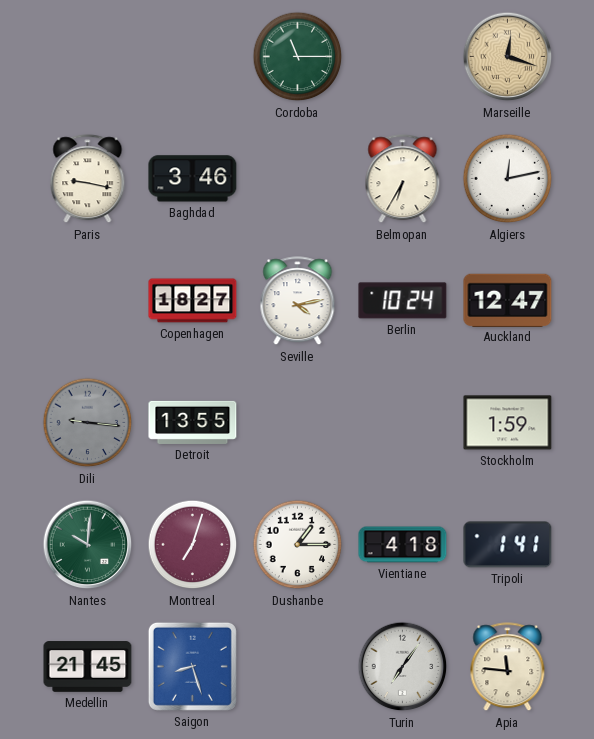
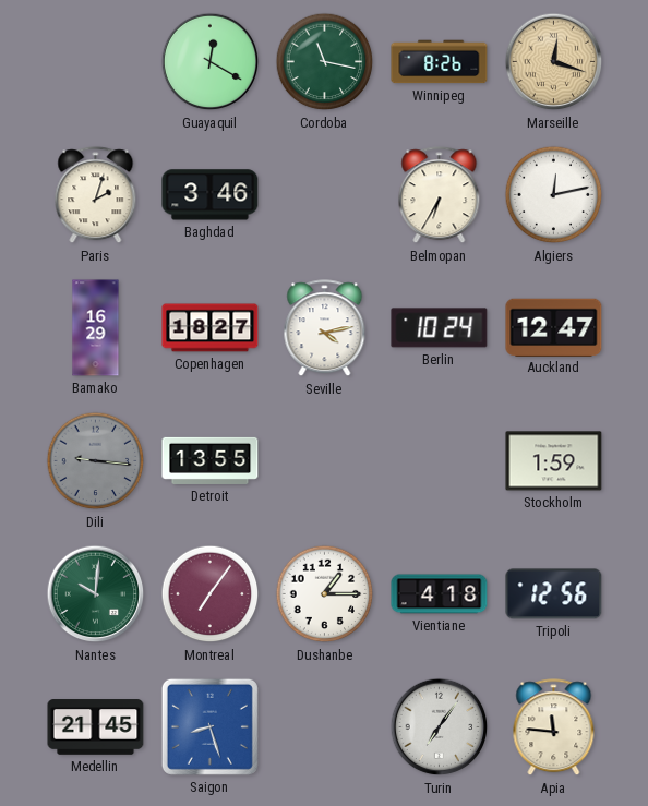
Guayaquil: none -> 12:20
Cordoba: 11:15 -> 11:17
Winnipeg: none -> 8:26
Paris: 9:17 -> 2:03
Bamako: none -> 16:29
Montreal: 7:03 -> 7:06
Tripoli: 1:41 -> 12:56
